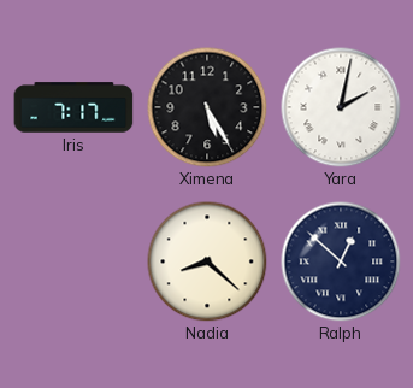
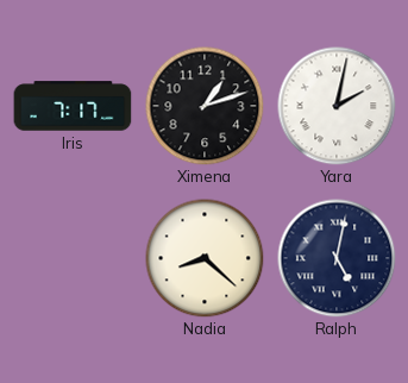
Ximena: 5:25 -> 1:12
Ralph: 12:52 -> 5:02
